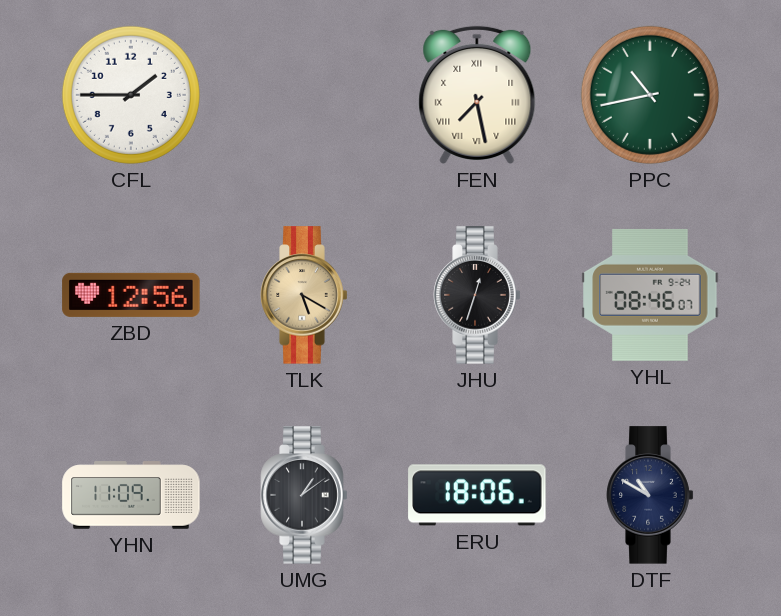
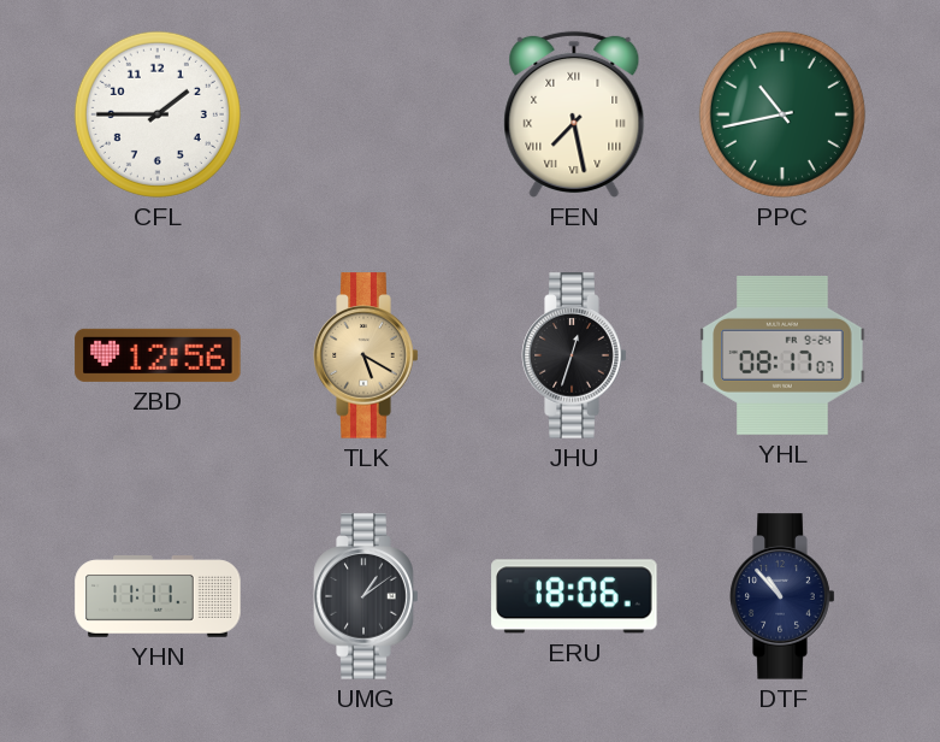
YHL: 08:46 -> 08:17
YHN: 11:09 -> 11:11
DTF: 10:50 -> 10:53
